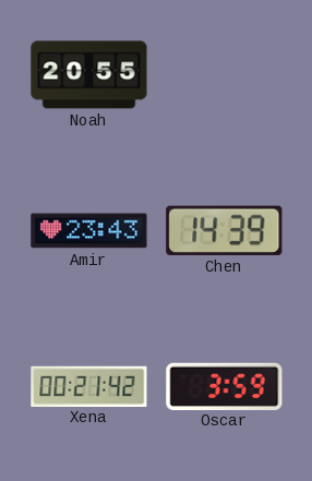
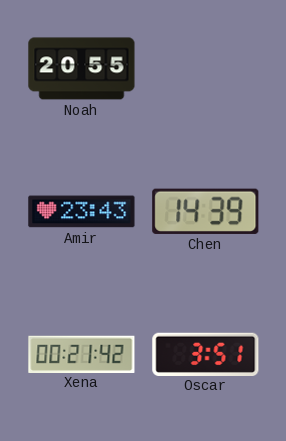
Oscar: 3:59 -> 3:51
